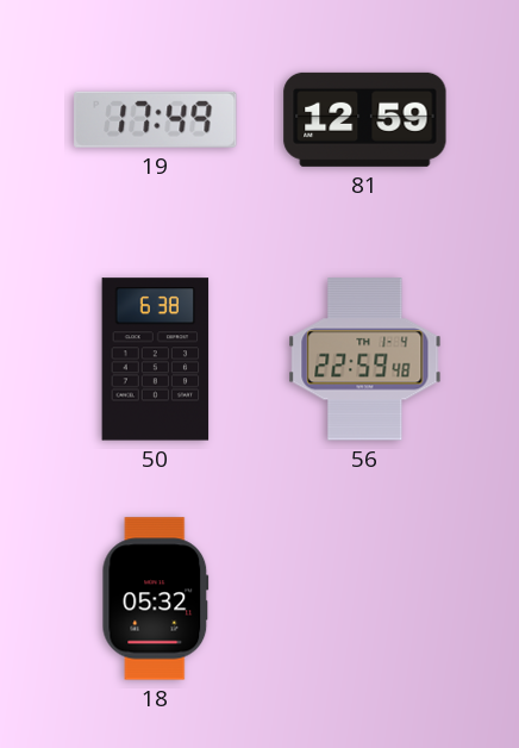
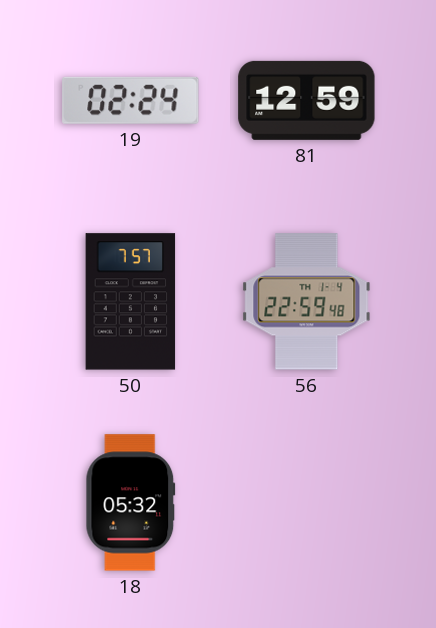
19: 17:49 -> 02:24
50: 6:38 -> 7:57
